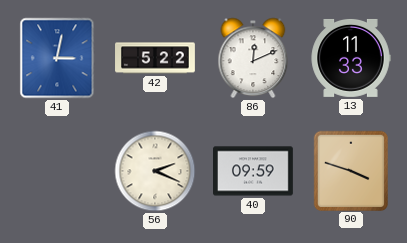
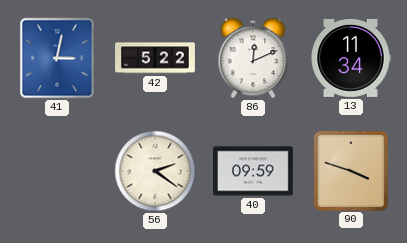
13: 11:33 -> 11:34
56: 2:19 -> 2:21
